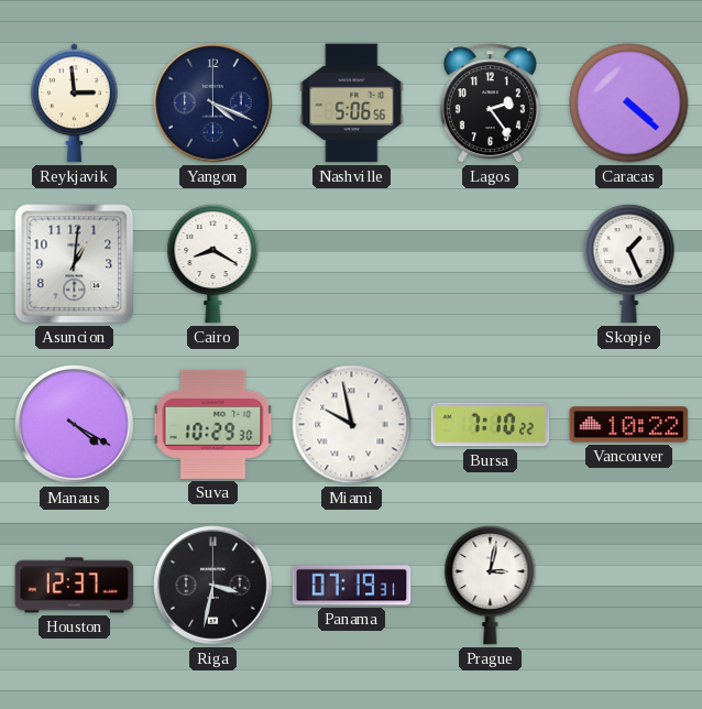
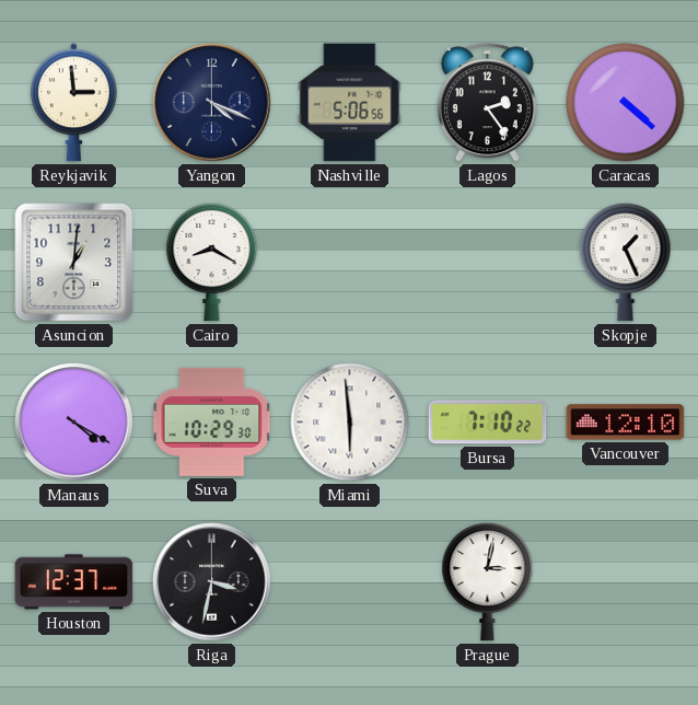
Miami: 9:58 -> 5:59
Vancouver: 10:22 -> 12:10
Panama: 07:19 -> none
